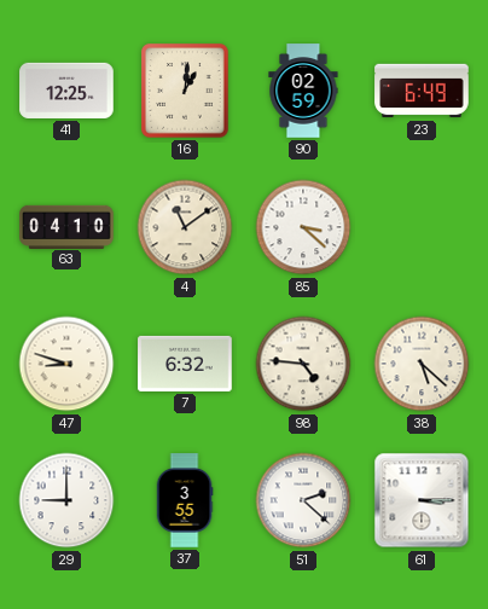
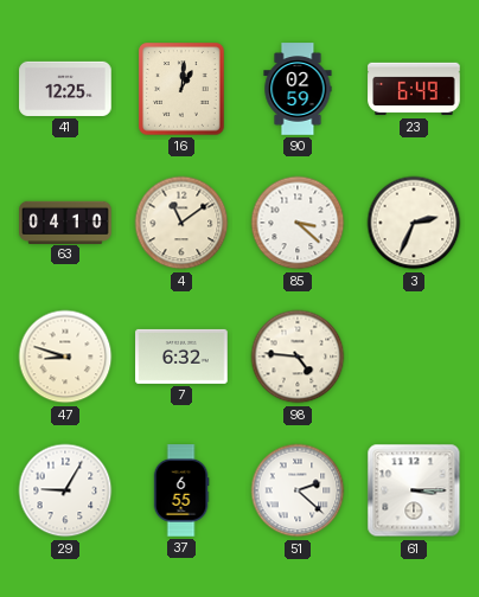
3: none -> 2:34
38: 5:22 -> none
29: 9:00 -> 9:05
37: 3:55 -> 6:55
